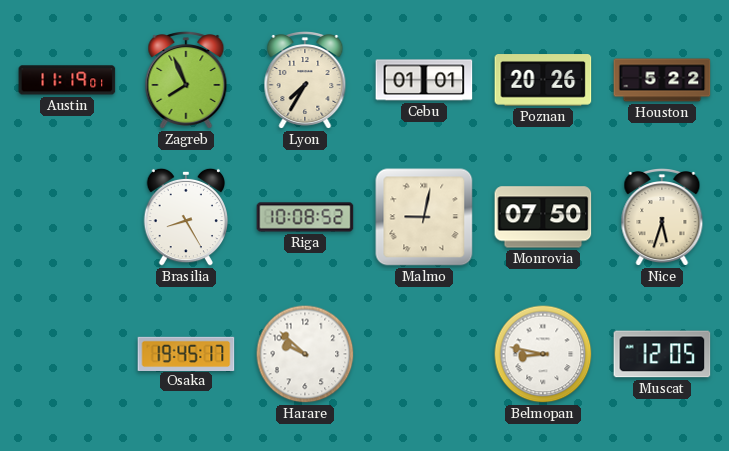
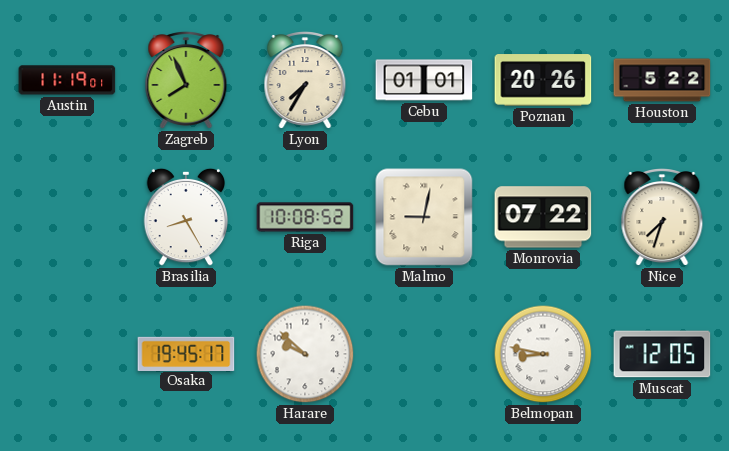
Monrovia: 07:50 -> 07:22
Nice: 5:33 -> 7:33
